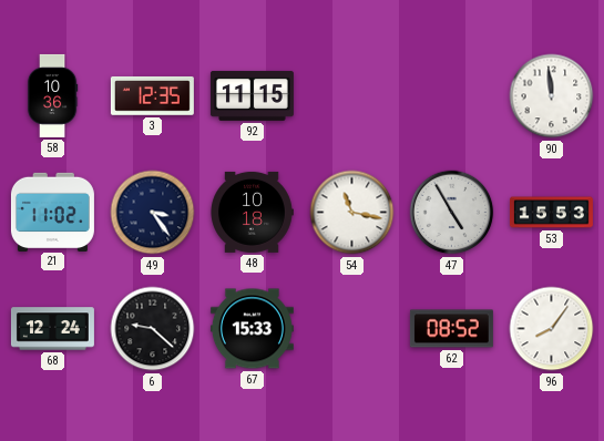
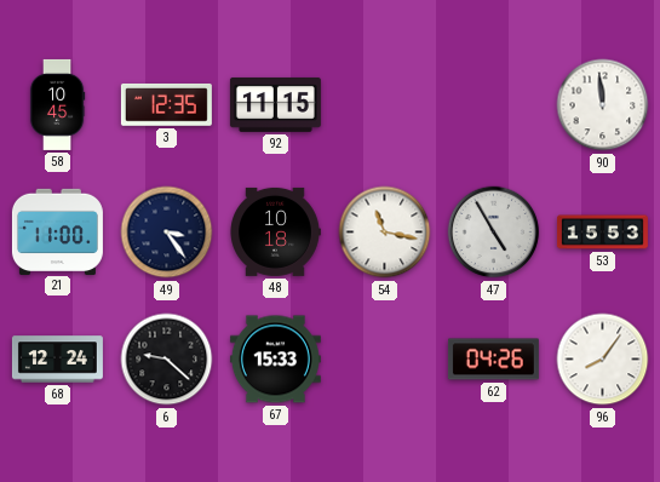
58: 10:36 -> 10:45
21: 11:02 -> 11:00
62: 08:52 -> 04:26
